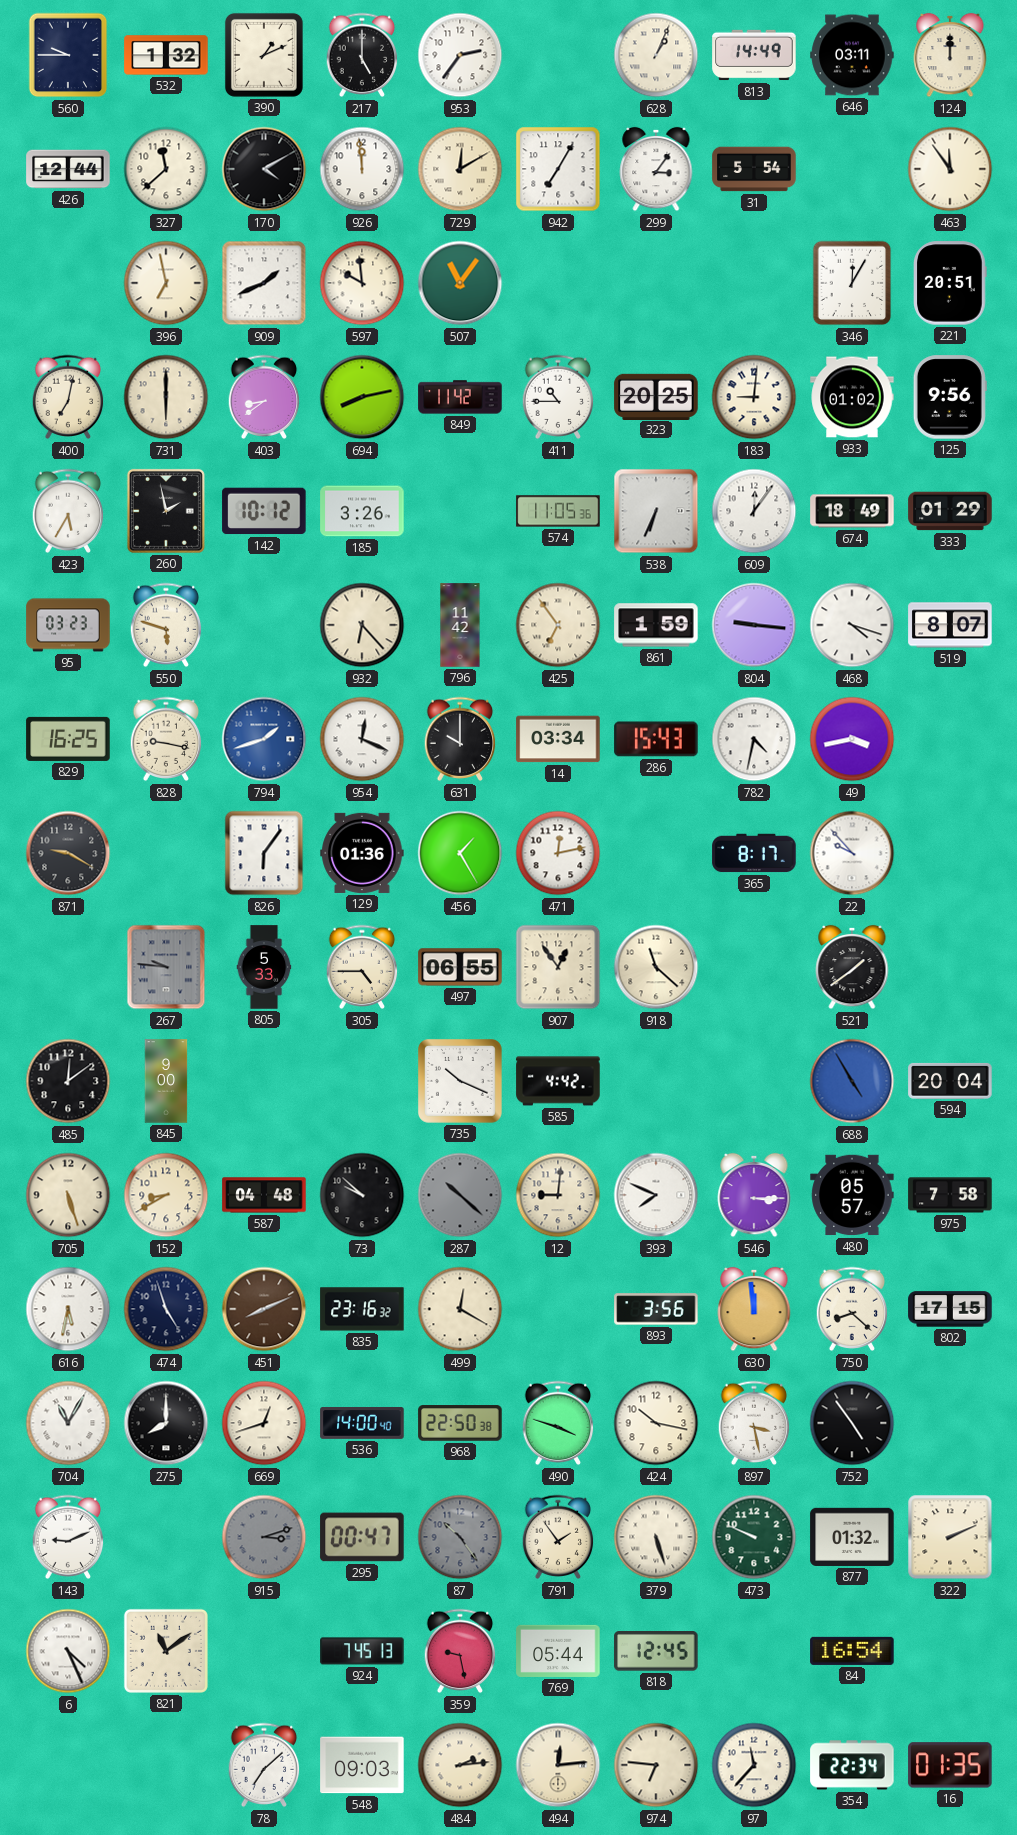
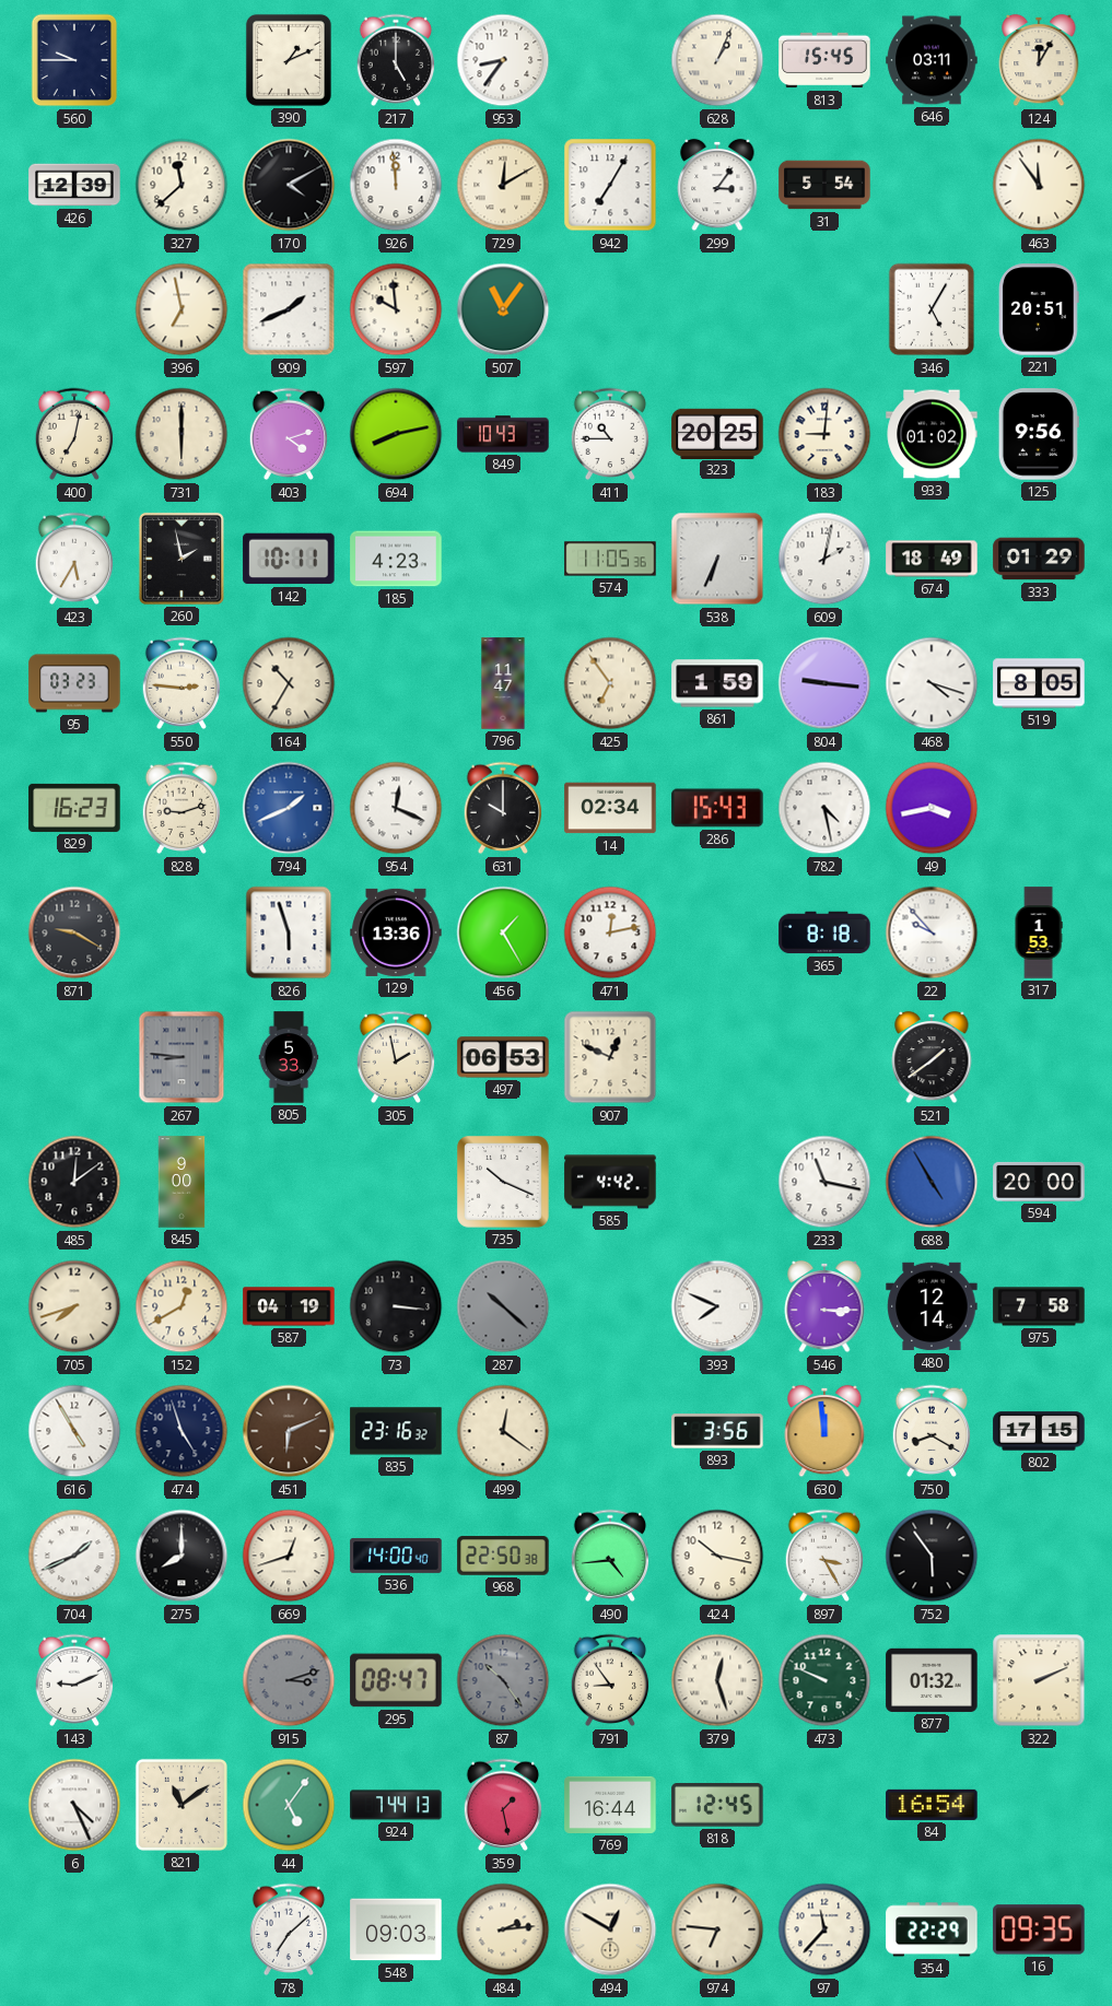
532: 1:32 -> none
953: 2:36 -> 8:36
813: 14:49 -> 15:45
124: 12:00 -> 12:05
426: 12:44 -> 12:39
346: 12:05 -> 5:05
403: 8:39 -> 4:12
849: 11:42 -> 10:43
142: 10:12 -> 10:11
185: 3:26 -> 4:23
609: 12:06 -> 2:02
550: 5:48 -> 2:46
164: none -> 10:35
932: 6:23 -> none
796: 11:42 -> 11:47
519: 8:07 -> 8:05
829: 16:25 -> 16:23
828: 9:17 -> 9:12
794: 1:42 -> 1:41
14: 03:34 -> 02:34
782: 4:32 -> 4:28
826: 6:06 -> 5:57
129: 01:36 -> 13:36
365: 8:17 -> 8:18
317: none -> 1:53
267: 9:46 -> 8:46
305: 4:45 -> 1:58
497: 06:55 -> 06:53
907: 12:54 -> 12:49
918: 11:22 -> none
233: none -> 11:17
594: 20:04 -> 20:00
705: 5:27 -> 7:42
152: 8:40 -> 12:40
587: 04:48 -> 04:19
73: 9:52 -> 3:16
12: 9:01 -> none
480: 05:57 -> 12:14
616: 5:32 -> 4:55
451: 8:11 -> 6:11
499: 12:20 -> 12:21
750: 8:22 -> 8:20
704: 11:05 -> 1:41
490: 3:48 -> 4:44
897: 3:28 -> 3:25
752: 4:54 -> 5:54
295: 00:47 -> 08:47
791: 1:54 -> 8:54
379: 5:27 -> 12:27
44: none -> 5:06
924: 7:45 -> 7:44
359: 9:28 -> 1:28
769: 05:44 -> 16:44
494: 12:14 -> 12:50
354: 22:34 -> 22:29
16: 01:35 -> 09:35
